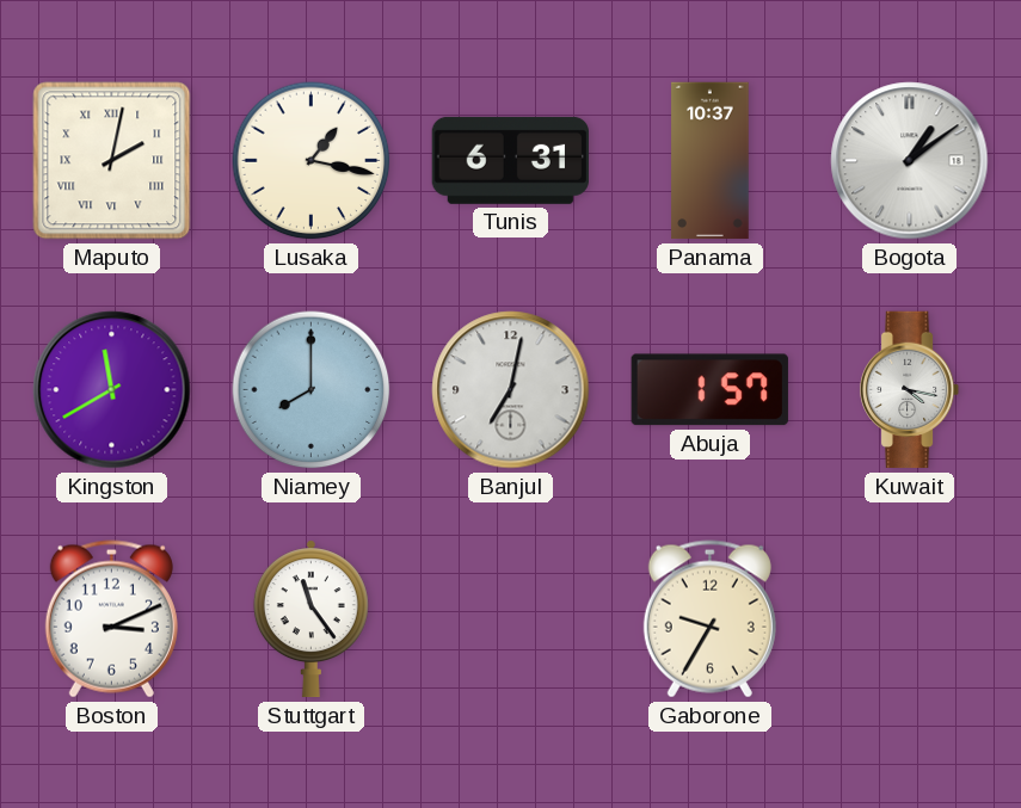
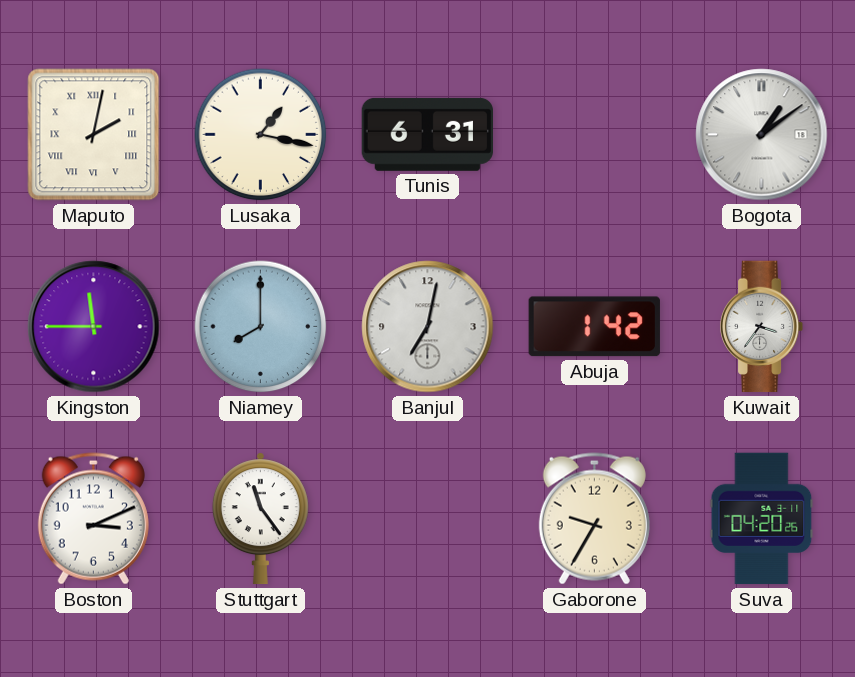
Panama: 10:37 -> none
Kingston: 11:40 -> 11:45
Abuja: 1:57 -> 1:42
Kuwait: 4:17 -> 3:36
Suva: none -> 04:20
